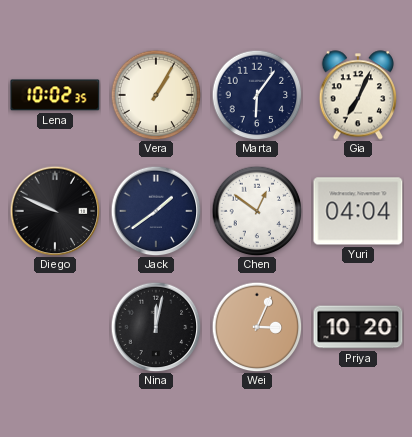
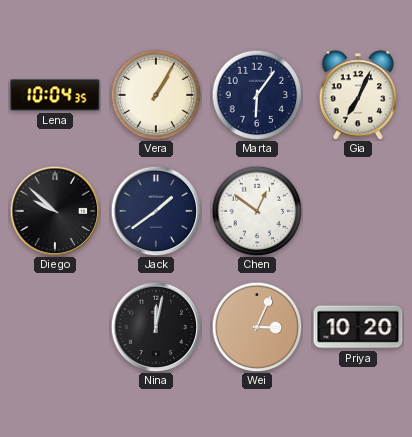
Lena: 10:02 -> 10:04
Diego: 9:49 -> 9:52
Yuri: 04:04 -> none
